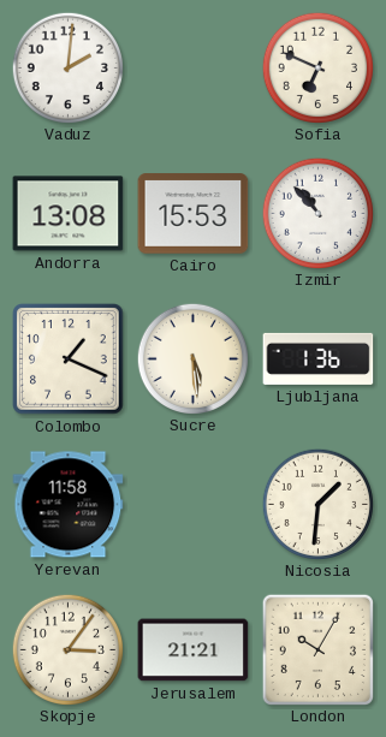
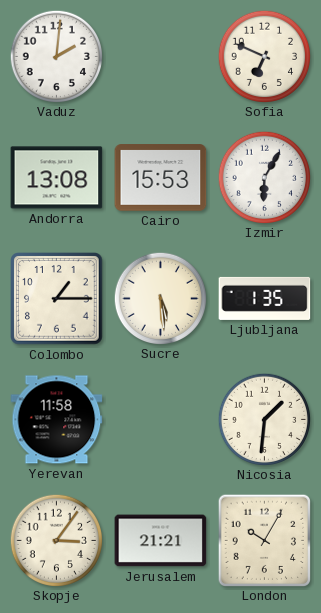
Izmir: 10:53 -> 6:05
Colombo: 1:19 -> 1:15
Ljubljana: 1:36 -> 1:35
